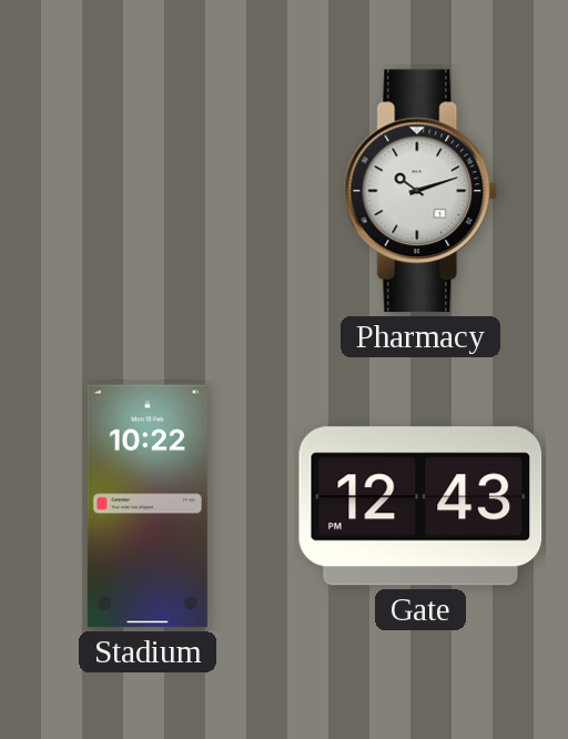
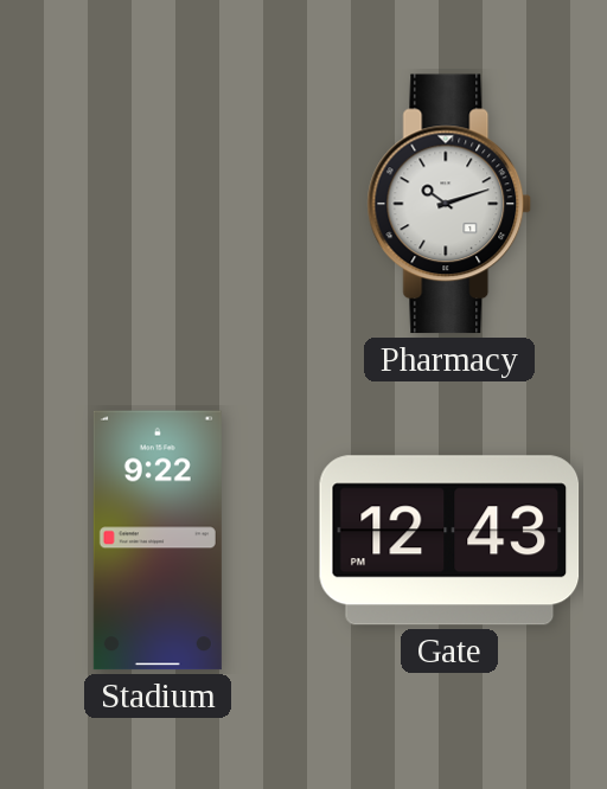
Stadium: 10:22 -> 9:22
